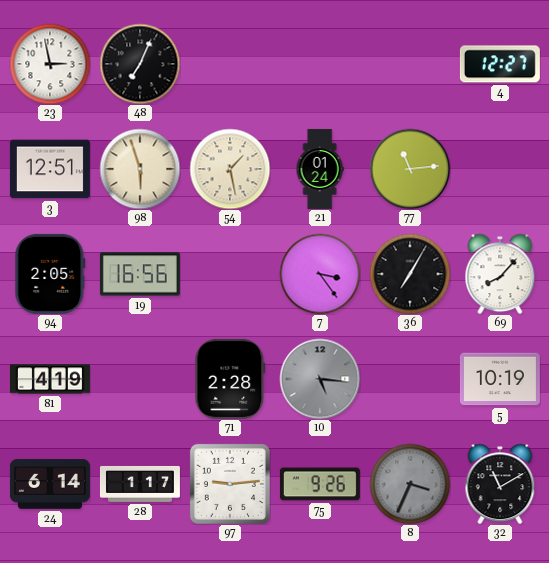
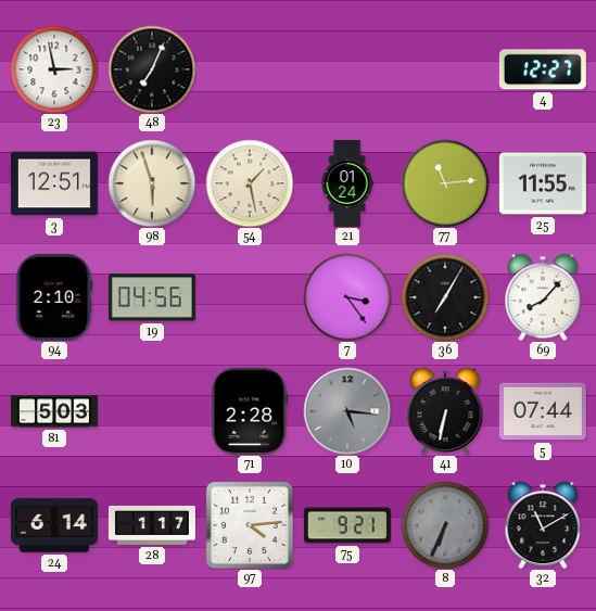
25: none -> 11:55
94: 2:05 -> 2:10
19: 16:56 -> 04:56
81: 4:19 -> 5:03
41: none -> 6:32
5: 10:19 -> 07:44
97: 9:14 -> 4:14
75: 9:26 -> 9:21
8: 3:34 -> 6:34
